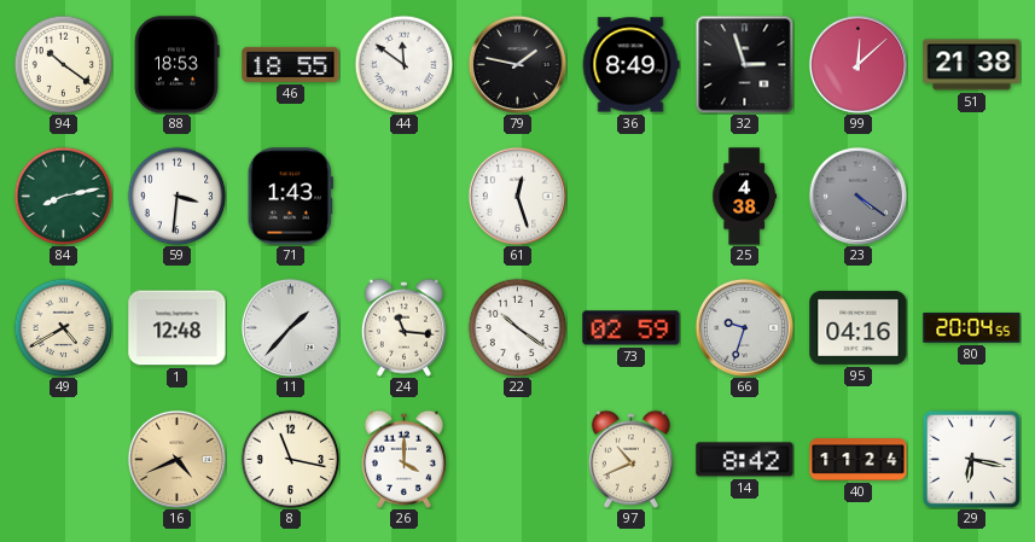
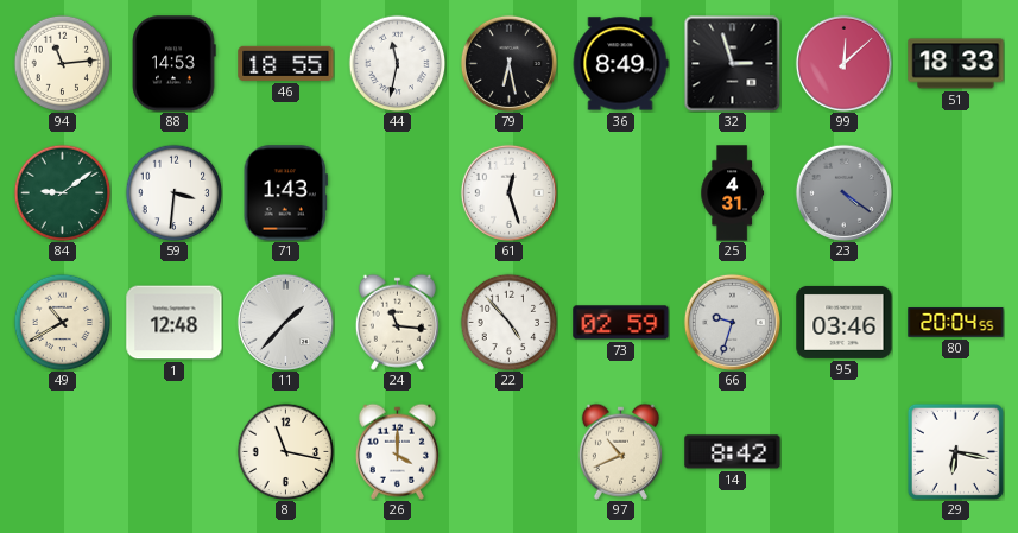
94: 10:21 -> 11:14
88: 18:53 -> 14:53
44: 11:51 -> 11:32
79: 1:47 -> 6:28
51: 21:38 -> 18:33
84: 8:13 -> 9:09
25: 4:38 -> 4:31
49: 4:40 -> 10:40
22: 10:21 -> 4:53
95: 04:16 -> 03:46
16: 4:41 -> none
40: 11:24 -> none
